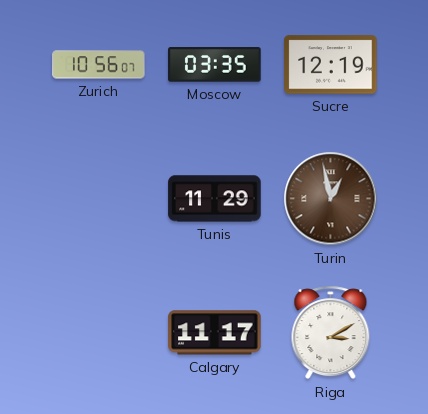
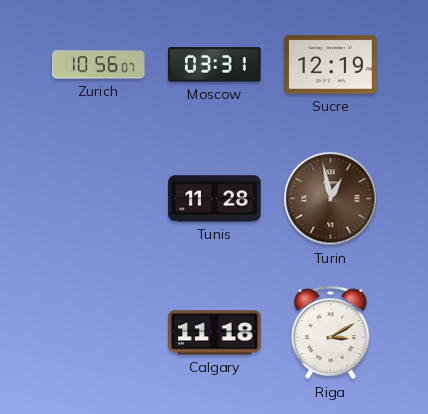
Moscow: 03:35 -> 03:31
Tunis: 11:29 -> 11:28
Calgary: 11:17 -> 11:18
